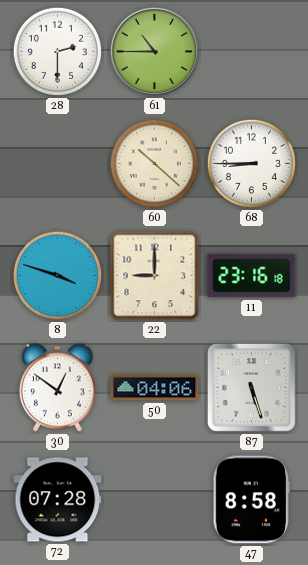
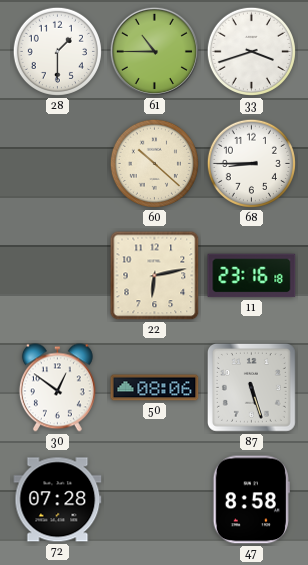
28: 2:30 -> 1:30
33: none -> 3:42
8: 3:48 -> none
22: 9:00 -> 6:13
50: 04:06 -> 08:06
